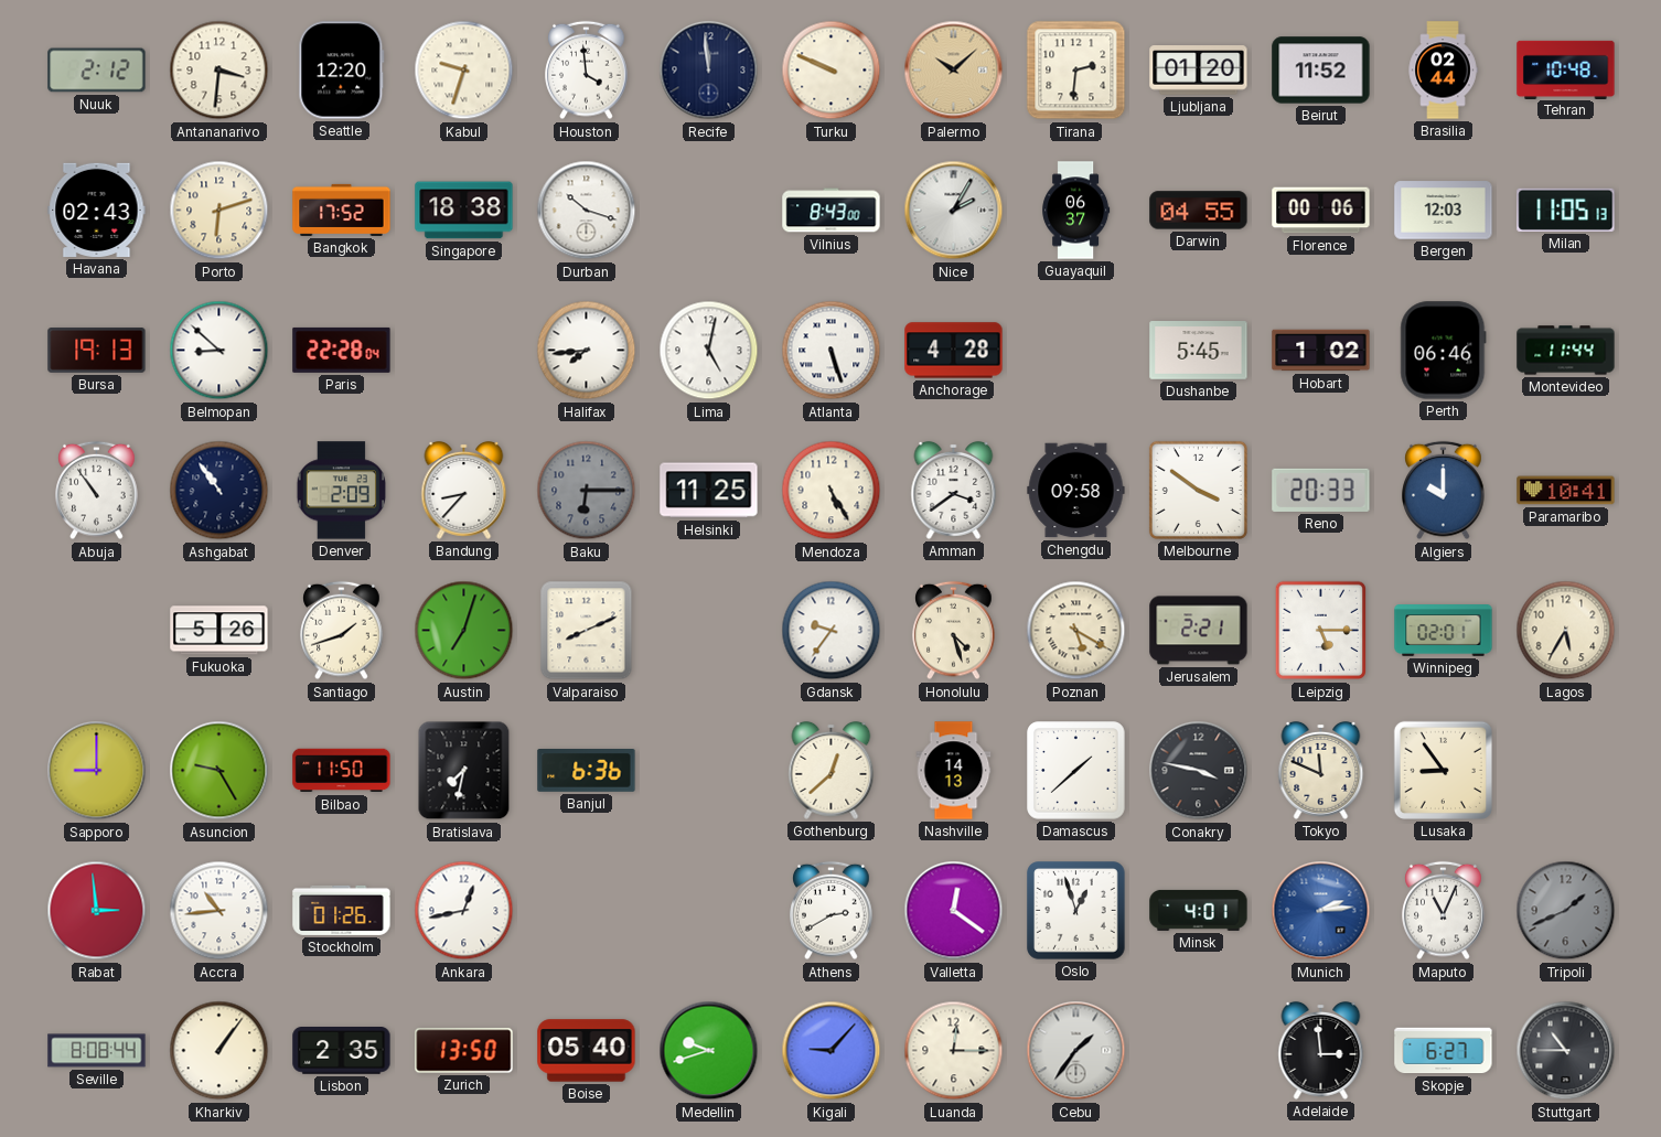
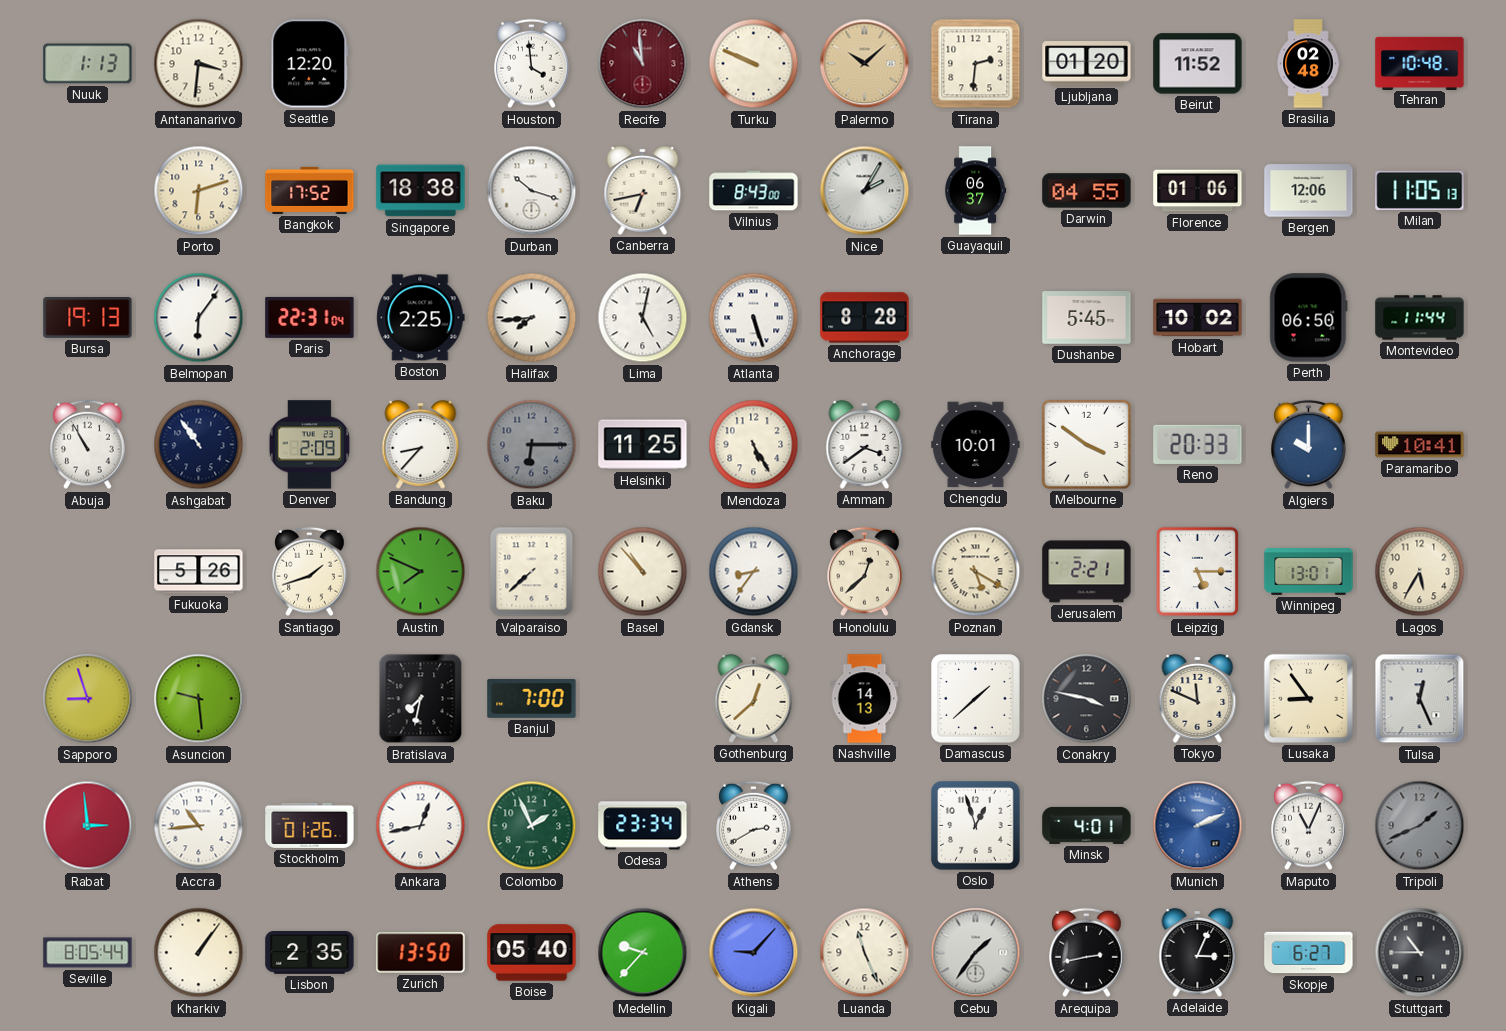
Nuuk: 2:12 -> 1:13
Kabul: 9:33 -> none
Recife: 11:59 -> 10:59
Recife dial: navy -> burgundy
Brasilia: 02:44 -> 02:48
Havana: 02:43 -> none
Canberra: none -> 6:43
Florence: 00:06 -> 01:06
Bergen: 12:03 -> 12:06
Belmopan: 8:52 -> 6:06
Paris: 22:28 -> 22:31
Boston: none -> 2:25
Anchorage: 4:28 -> 8:28
Hobart: 1:02 -> 10:02
Perth: 06:46 -> 06:50
Abuja: 10:54 -> 10:55
Chengdu: 09:58 -> 10:01
Austin: 7:03 -> 7:49
Valparaiso: 8:11 -> 7:38
Basel: none -> 10:53
Gdansk: 9:36 -> 8:36
Honolulu: 4:27 -> 12:38
Winnipeg: 02:01 -> 13:01
Sapporo: 9:00 -> 8:57
Asuncion: 9:25 -> 9:29
Bilbao: 11:50 -> none
Banjul: 6:36 -> 7:00
Tulsa: none -> 12:26
Colombo: none -> 1:56
Odesa: none -> 23:34
Valletta: 12:21 -> none
Munich: 2:14 -> 2:11
Seville: 8:08 -> 8:05
Medellin: 9:42 -> 9:37
Luanda: 12:15 -> 11:26
Arequipa: none -> 2:43
Adelaide: 2:59 -> 3:04
